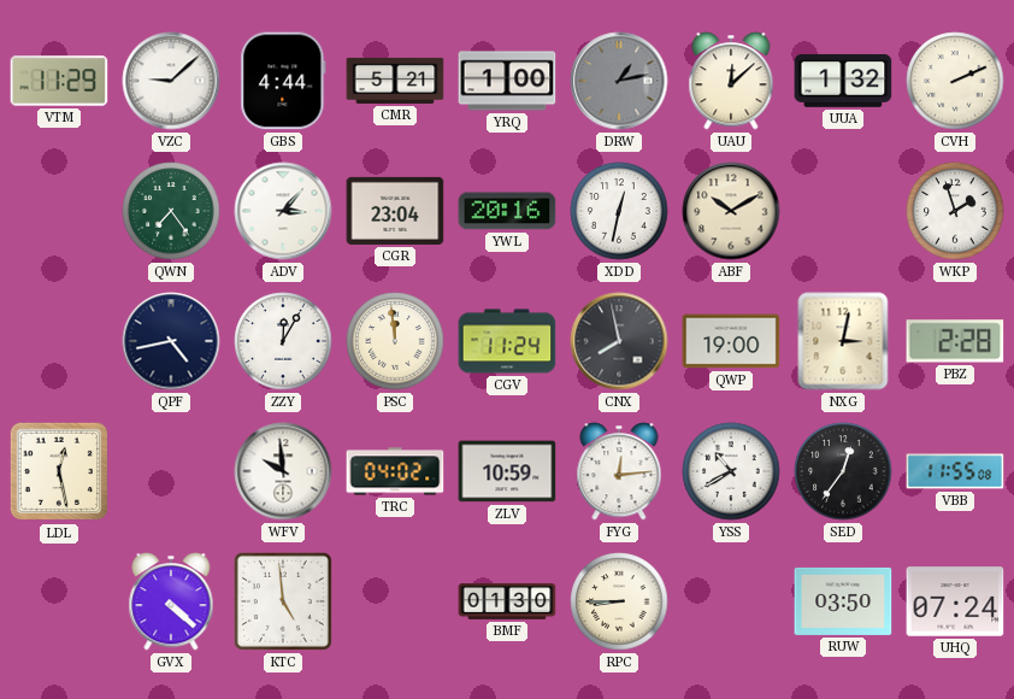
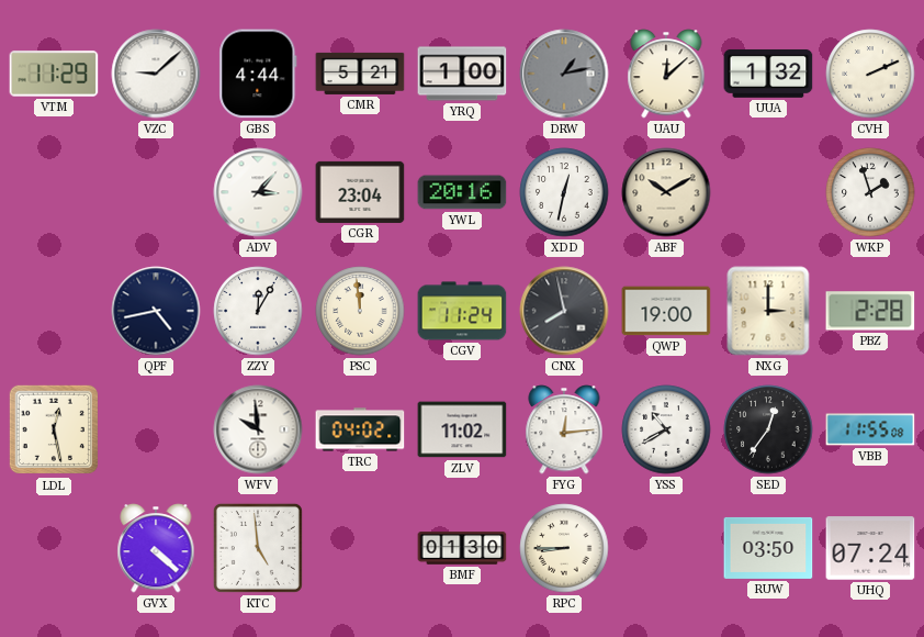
QWN: 7:24 -> none
NXG: 3:02 -> 3:00
ZLV: 10:59 -> 11:02
